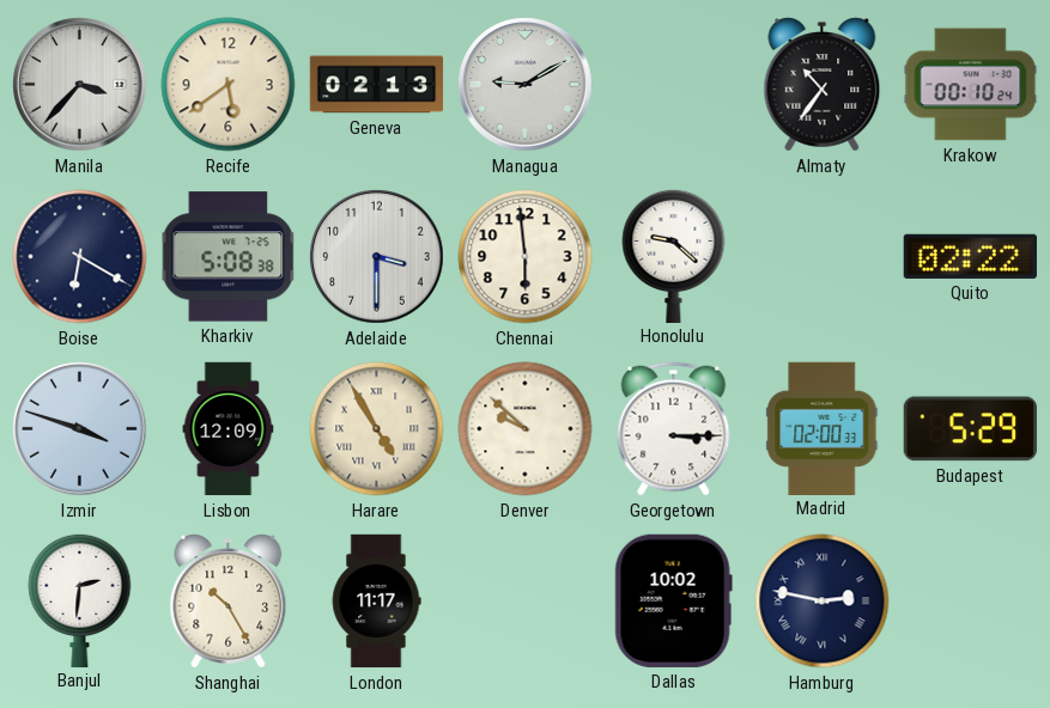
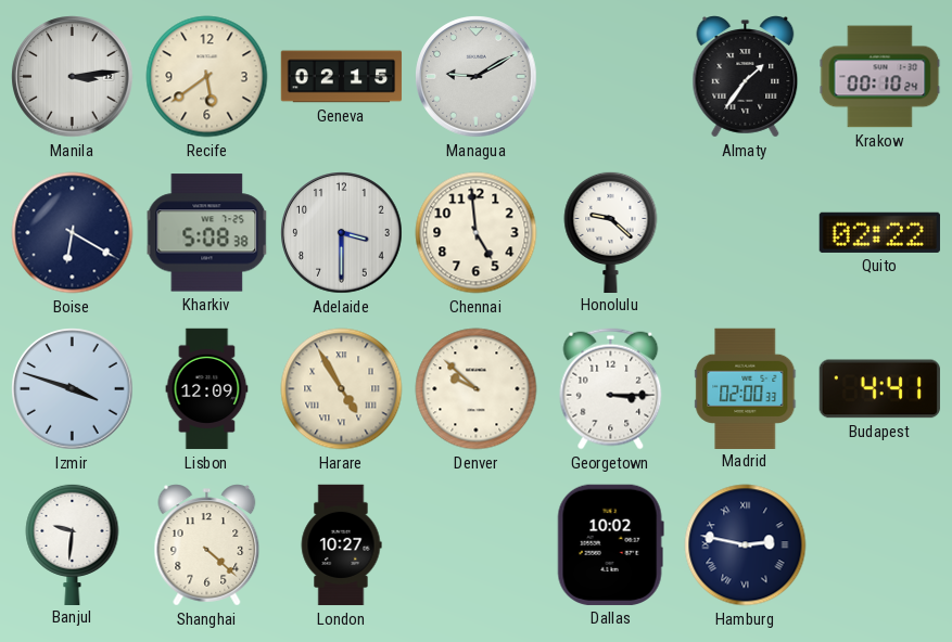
Manila: 3:37 -> 3:14
Geneva: 02:13 -> 02:15
Almaty: 10:36 -> 1:36
Chennai: 5:59 -> 4:59
Budapest: 5:29 -> 4:41
Banjul: 2:31 -> 9:31
Shanghai: 10:25 -> 4:22
London: 11:17 -> 10:27
